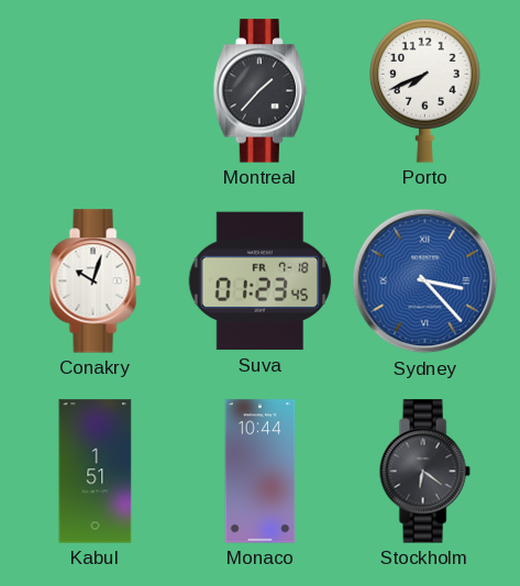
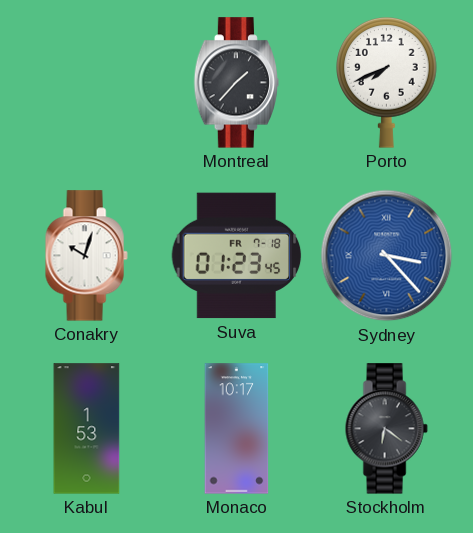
Kabul: 1:51 -> 1:53
Monaco: 10:44 -> 10:17
